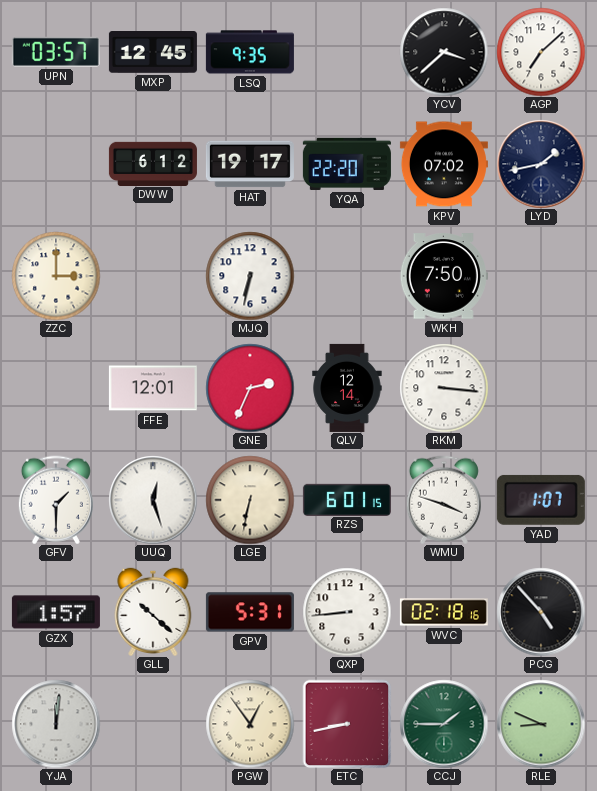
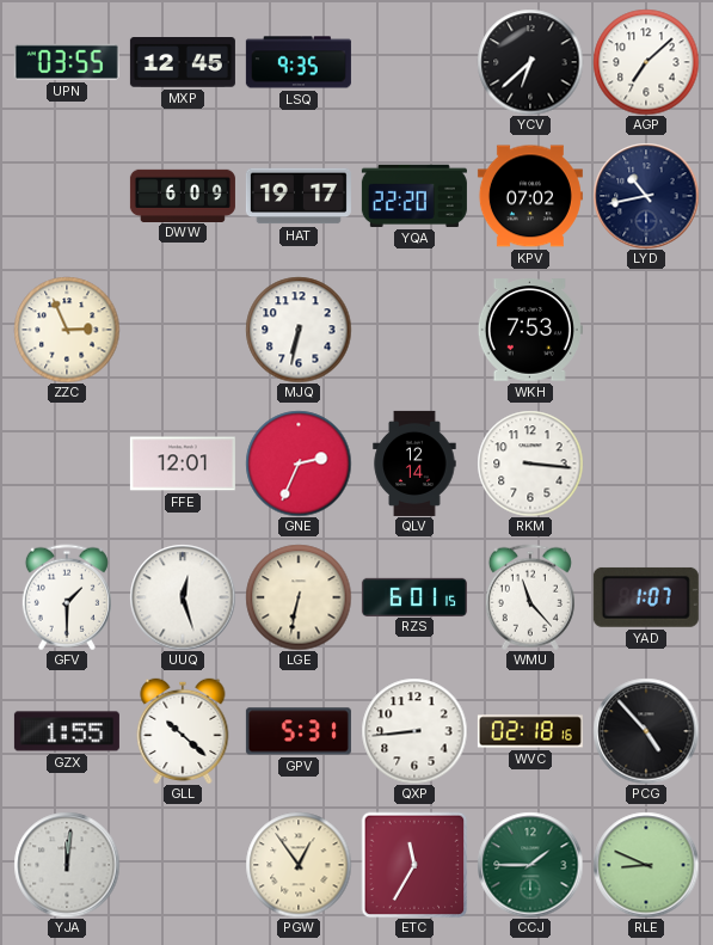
UPN: 03:57 -> 03:55
YCV: 3:38 -> 6:38
DWW: 6:12 -> 6:09
LYD: 1:43 -> 10:43
ZZC: 3:00 -> 2:56
WKH: 7:50 -> 7:53
WMU: 3:48 -> 11:23
GZX: 1:57 -> 1:55
ETC: 8:43 -> 11:35
